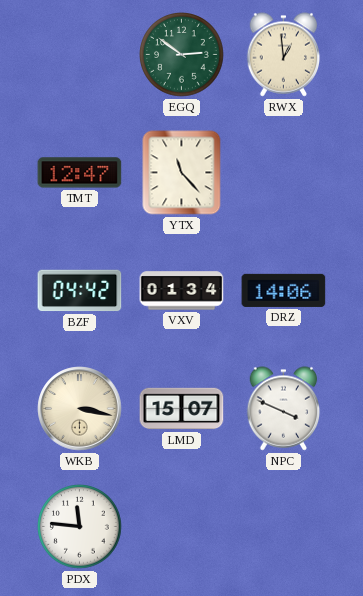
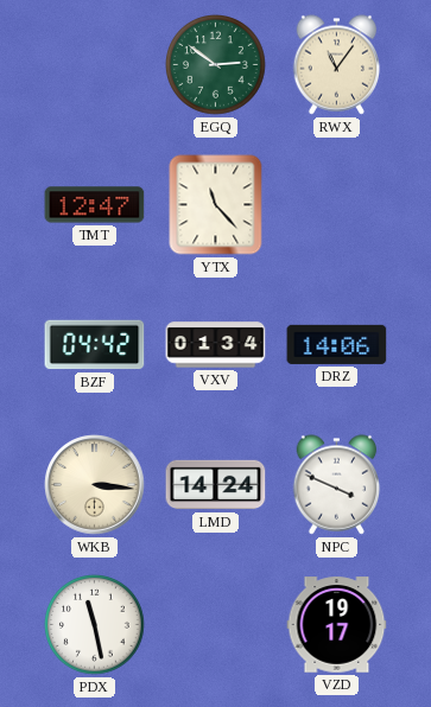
RWX: 12:59 -> 11:06
WKB: 3:17 -> 3:16
LMD: 15:07 -> 14:24
PDX: 11:46 -> 11:28
VZD: none -> 19:17
